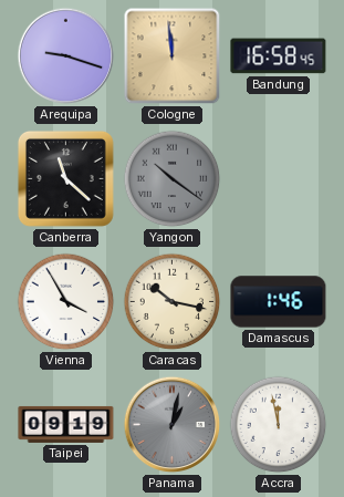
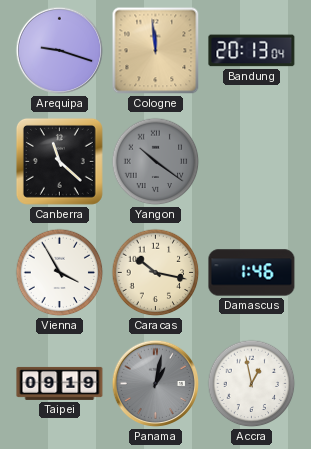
Bandung: 16:58 -> 20:13
Accra: 11:58 -> 12:58
